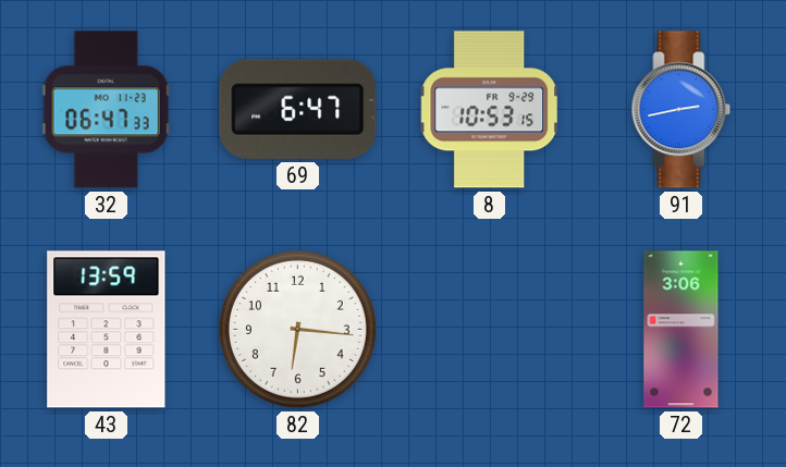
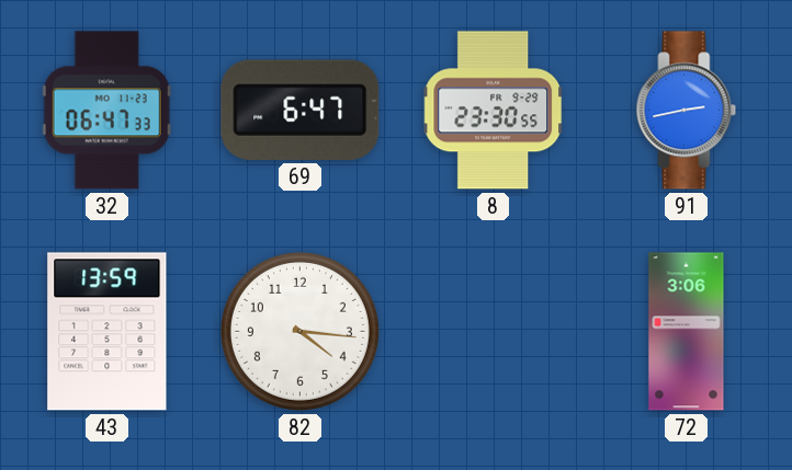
8: 10:53 -> 23:30
82: 6:16 -> 4:16
